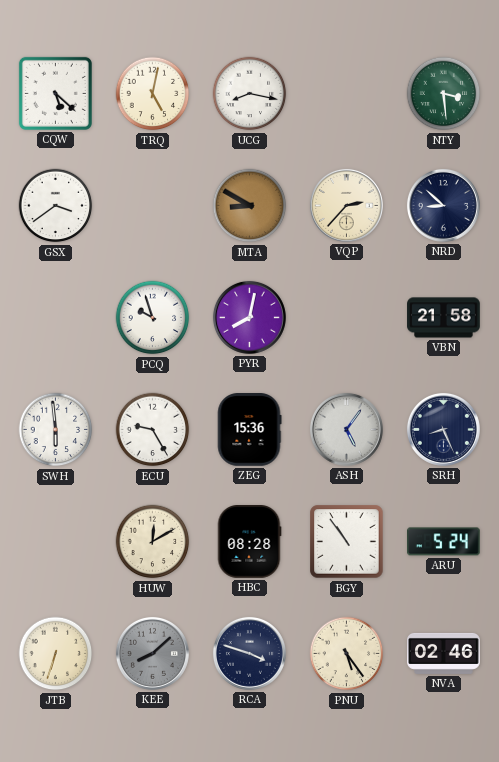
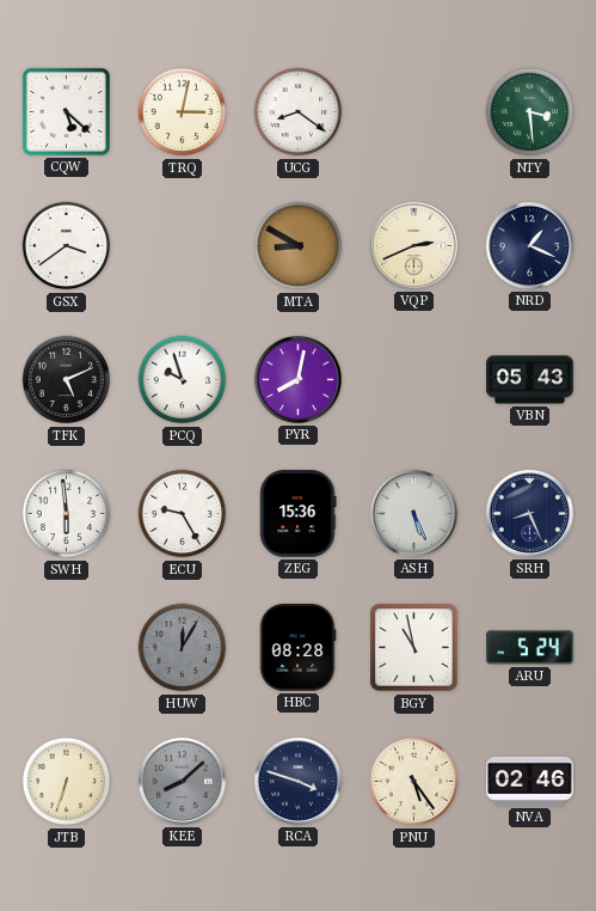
TRQ: 5:02 -> 3:02
UCG: 8:17 -> 8:21
VQP: 2:37 -> 2:41
NRD: 8:52 -> 1:19
TFK: none -> 5:11
VBN: 21:58 -> 05:43
ASH: 5:06 -> 5:26
HUW: 12:10 -> 12:05
HUW dial: cream -> grey
BGY: 10:54 -> 10:58
